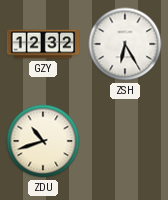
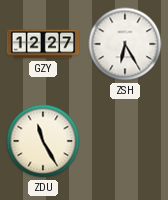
GZY: 12:32 -> 12:27
ZDU: 10:42 -> 11:25
